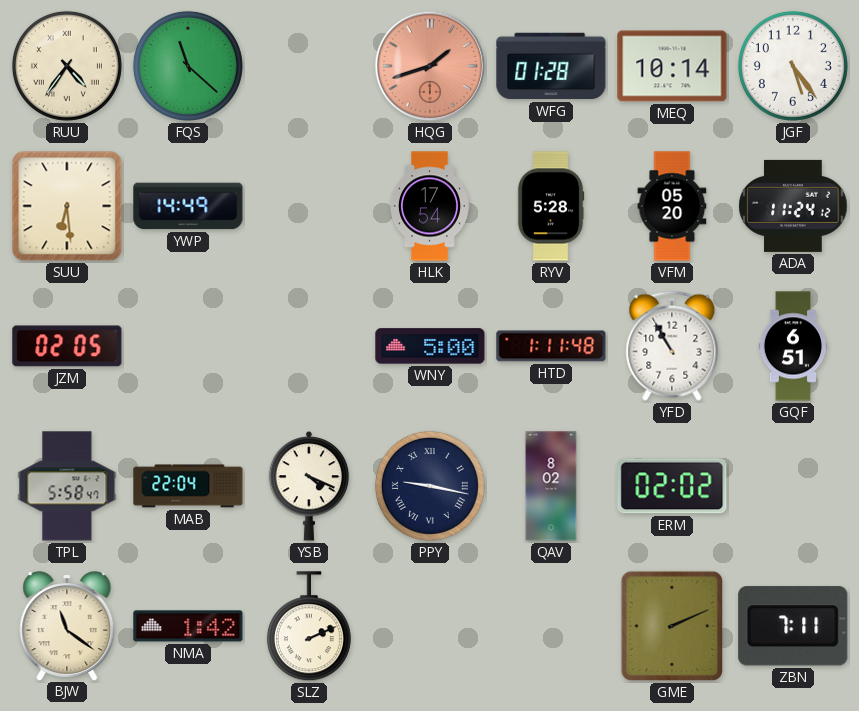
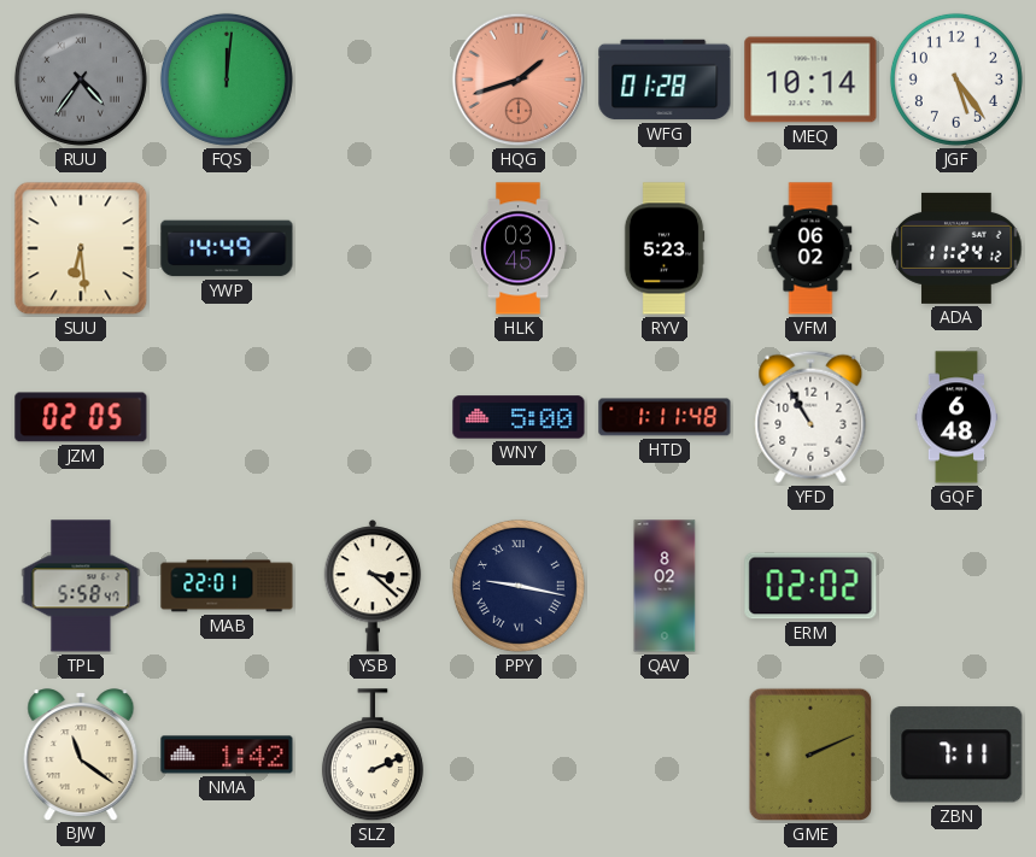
RUU dial: cream -> grey
FQS: 11:22 -> 12:01
HLK: 17:54 -> 03:45
RYV: 5:28 -> 5:23
VFM: 05:20 -> 06:02
GQF: 6:51 -> 6:48
MAB: 22:04 -> 22:01
YSB: 4:19 -> 3:22
